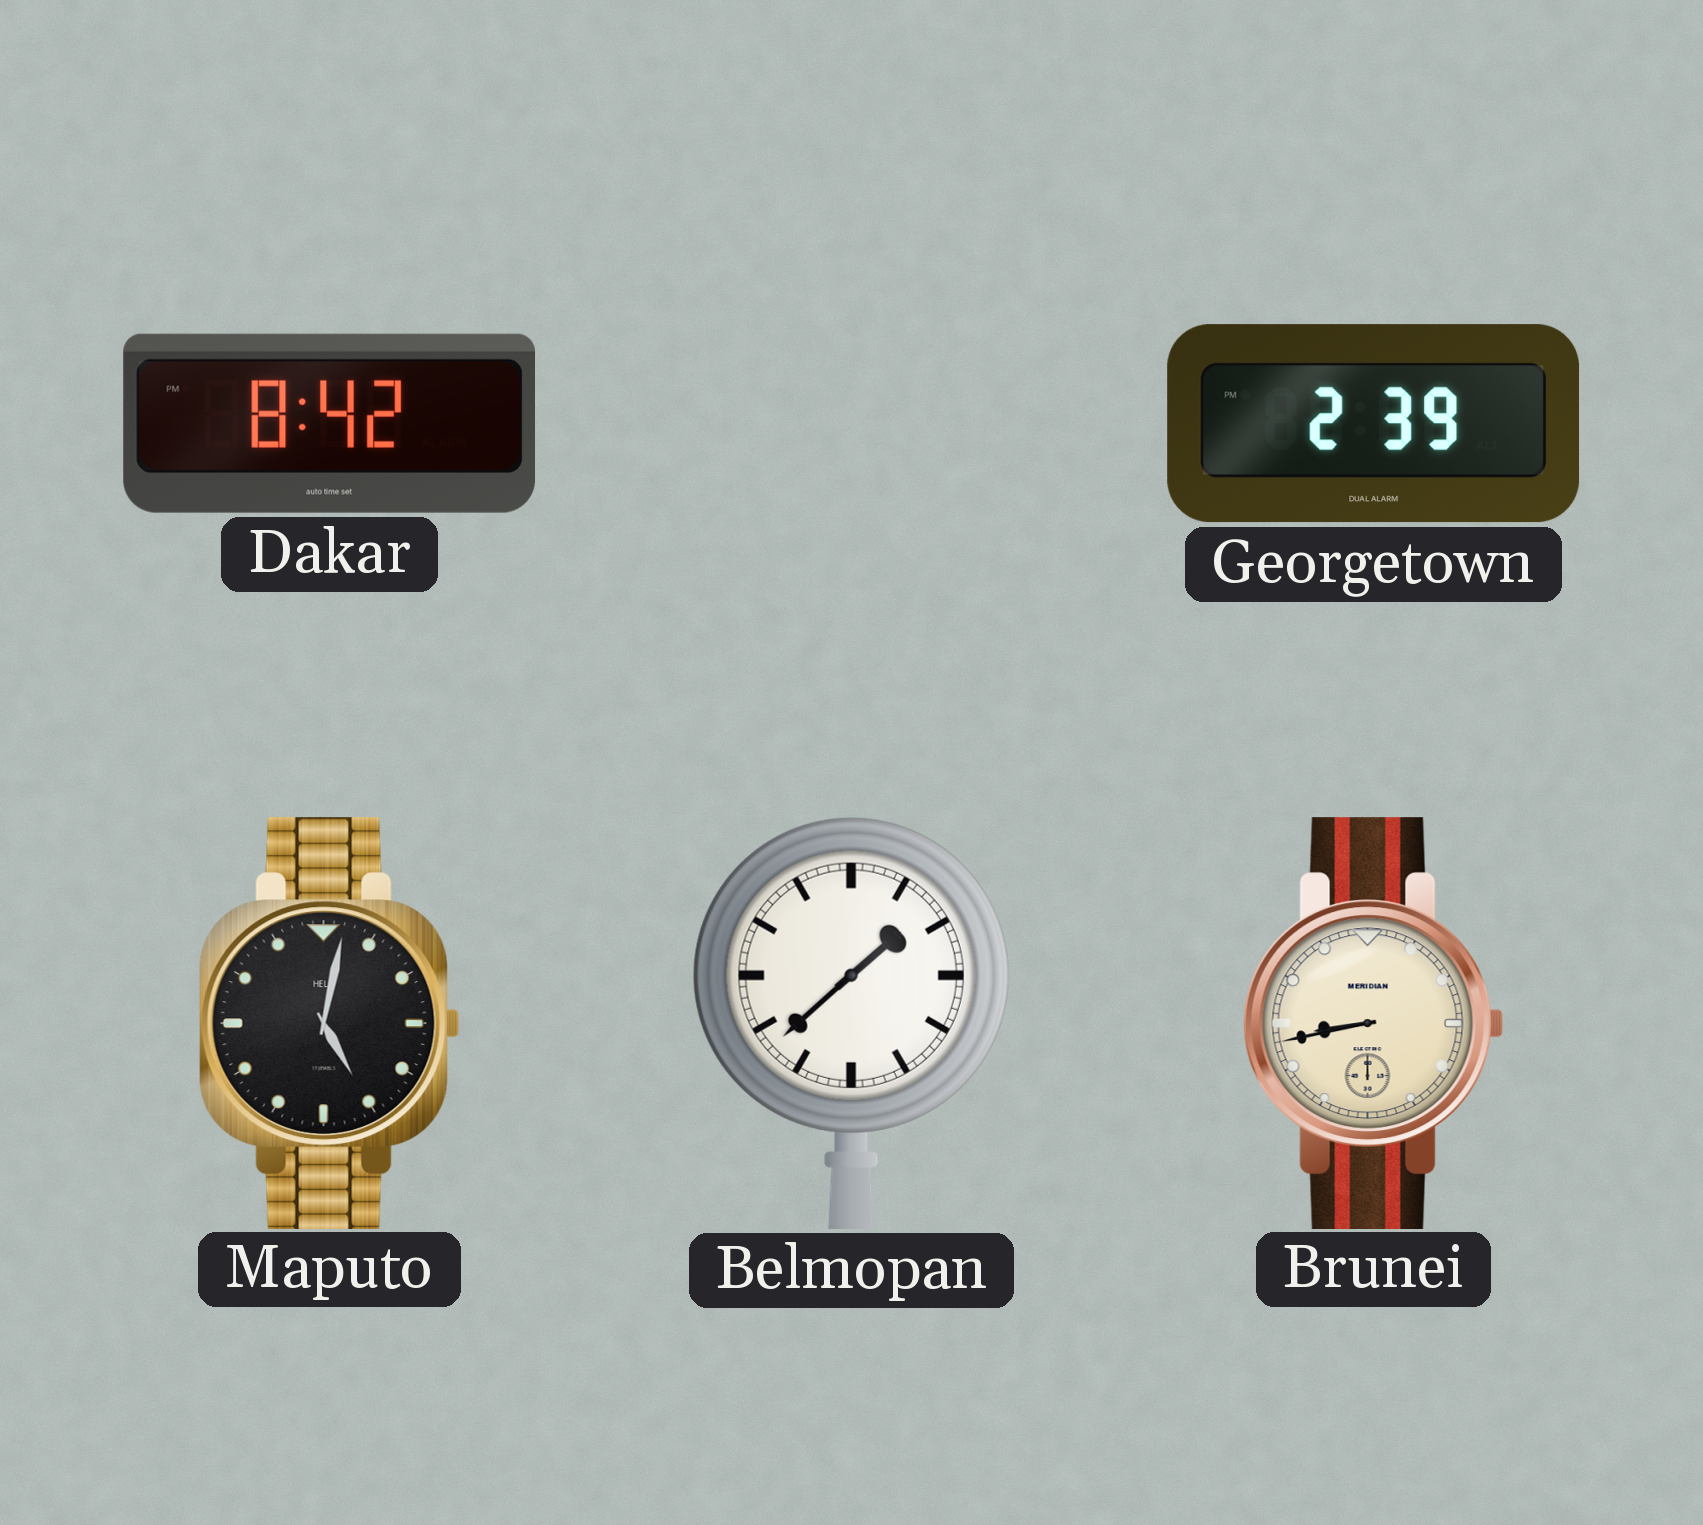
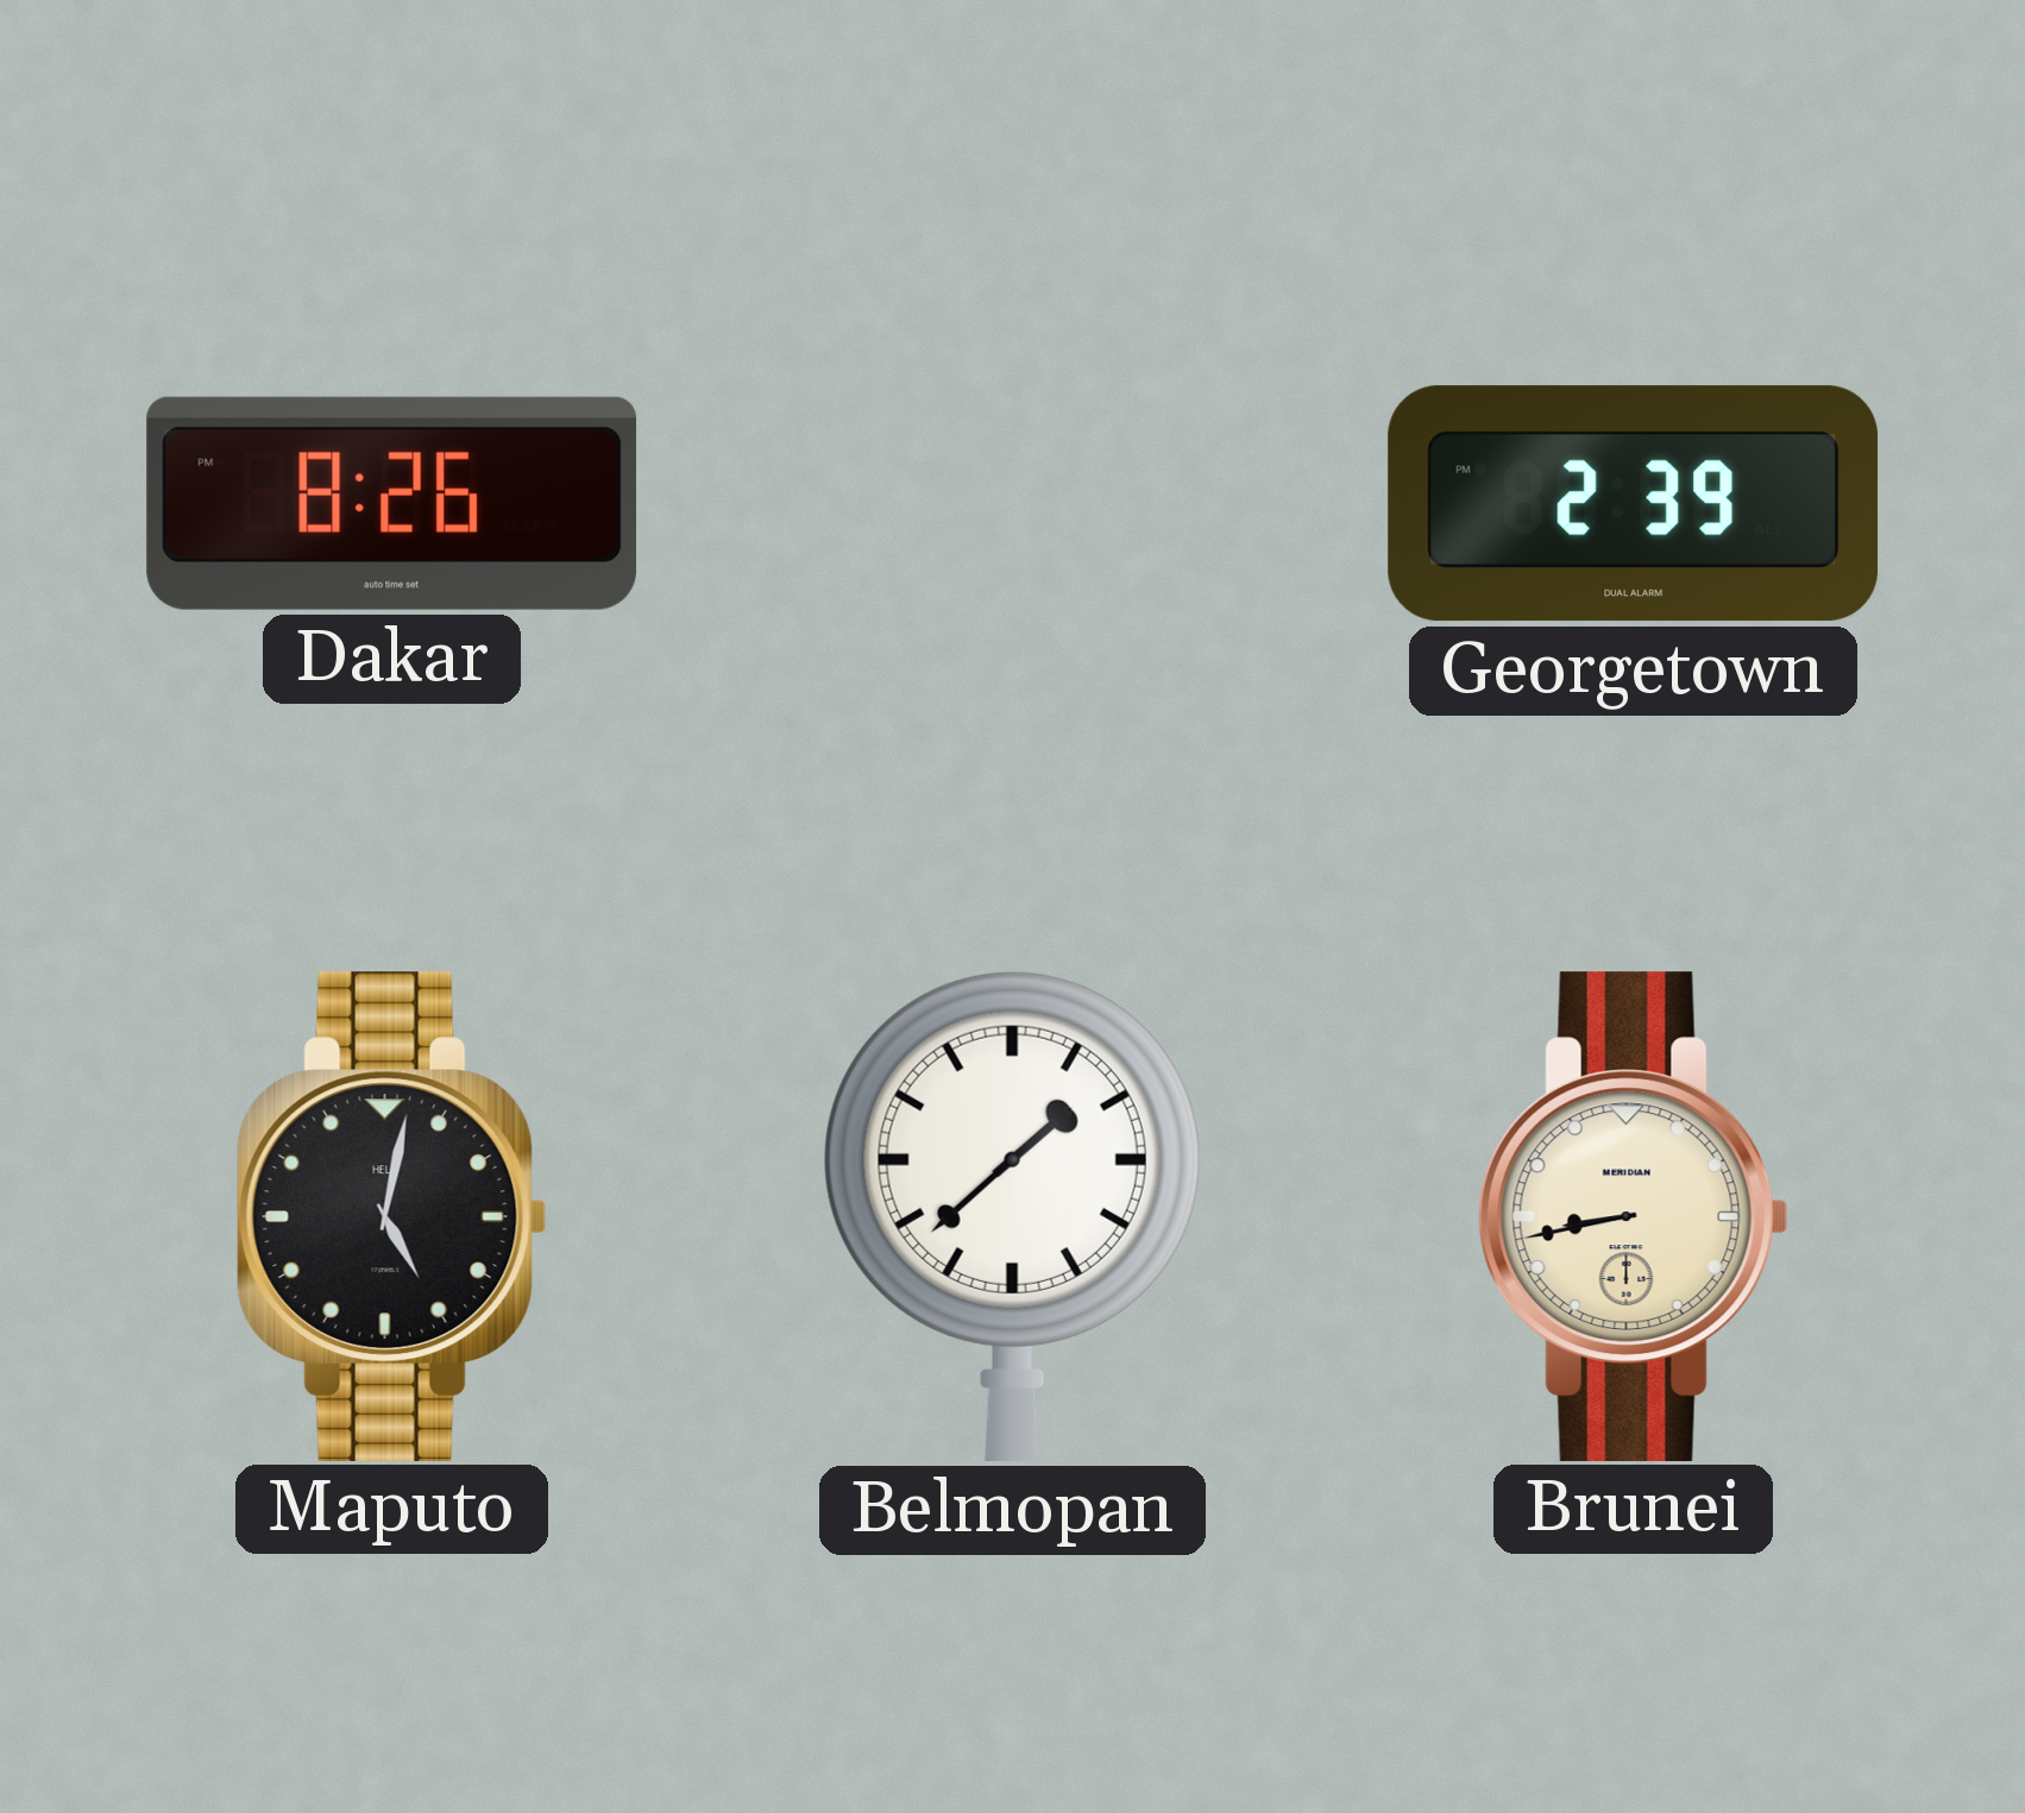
Dakar: 8:42 -> 8:26
